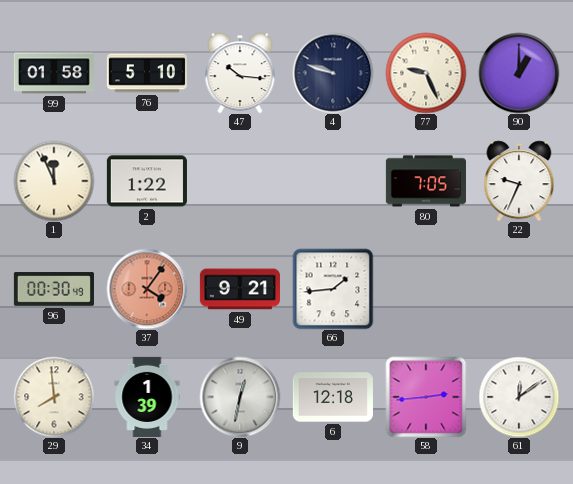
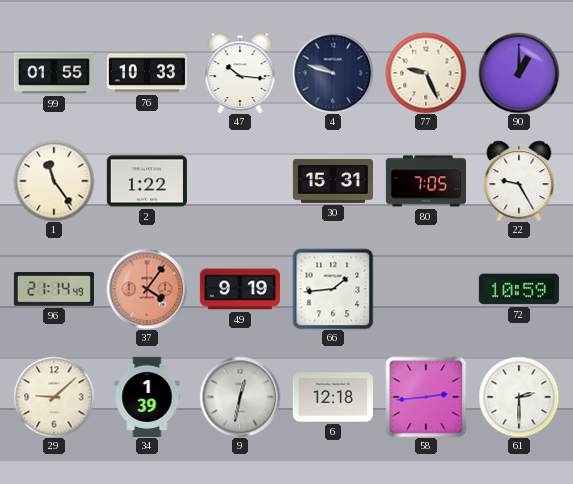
99: 01:58 -> 01:55
76: 5:10 -> 10:33
1: 11:56 -> 11:24
30: none -> 15:31
22: 9:34 -> 9:25
96: 00:30 -> 21:14
49: 9:21 -> 9:19
72: none -> 10:59
29: 7:59 -> 9:08
61: 12:09 -> 2:30
